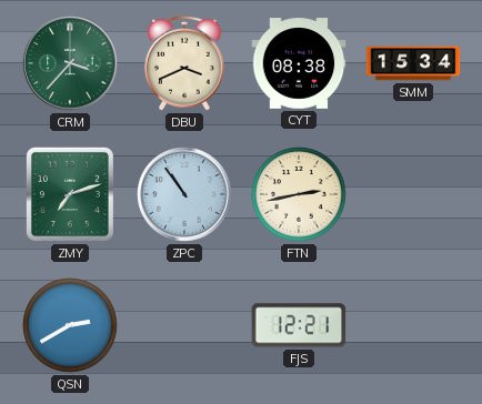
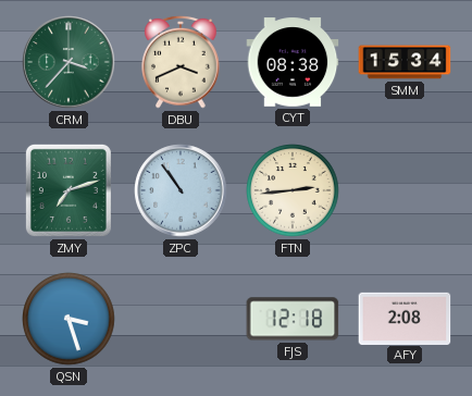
FTN: 2:43 -> 2:44
QSN: 2:40 -> 3:27
FJS: 12:21 -> 12:18
AFY: none -> 2:08
